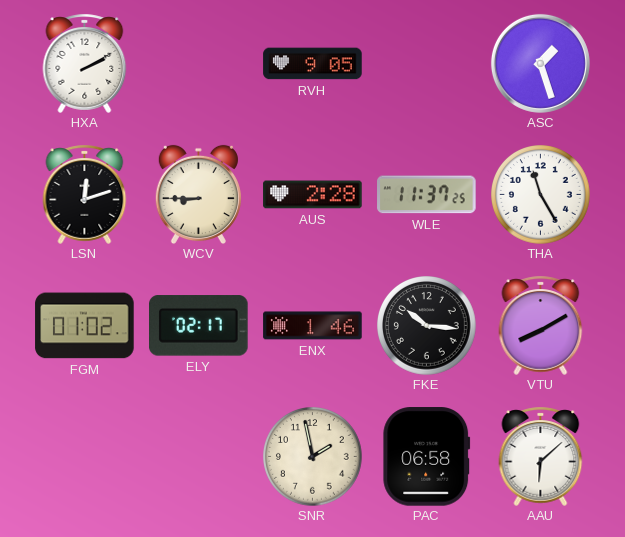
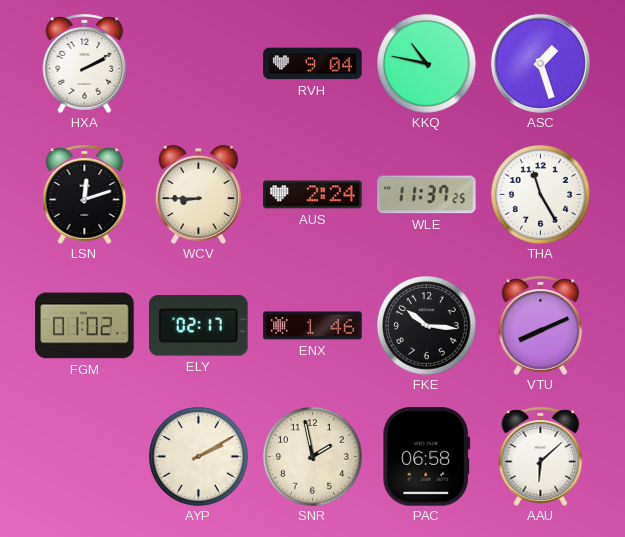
RVH: 9:05 -> 9:04
KKQ: none -> 10:47
AUS: 2:28 -> 2:24
VTU: 8:10 -> 8:11
AYP: none -> 2:10
